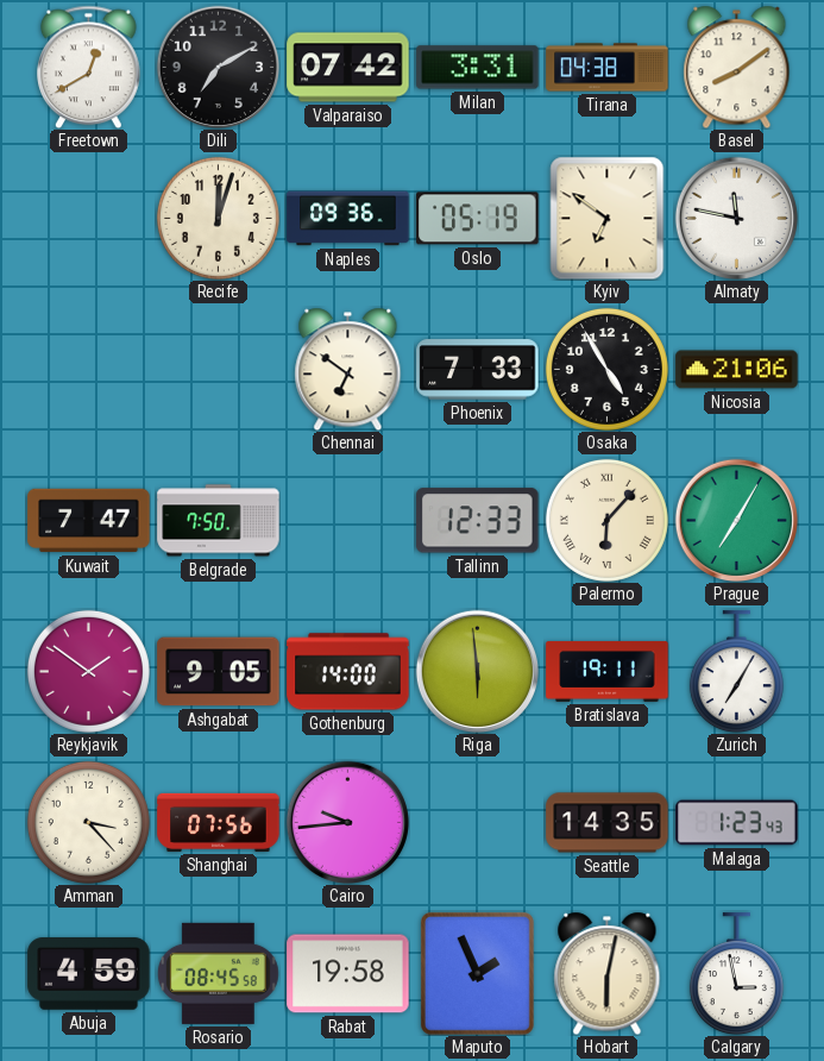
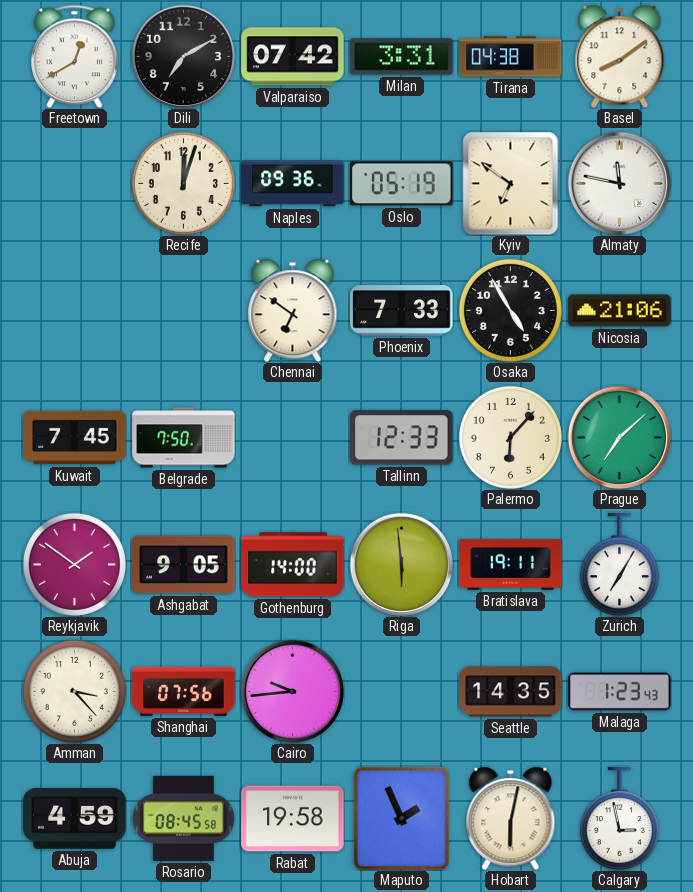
Kuwait: 7:47 -> 7:45
Palermo numerals: Roman -> Arabic
Prague: 7:05 -> 7:08
